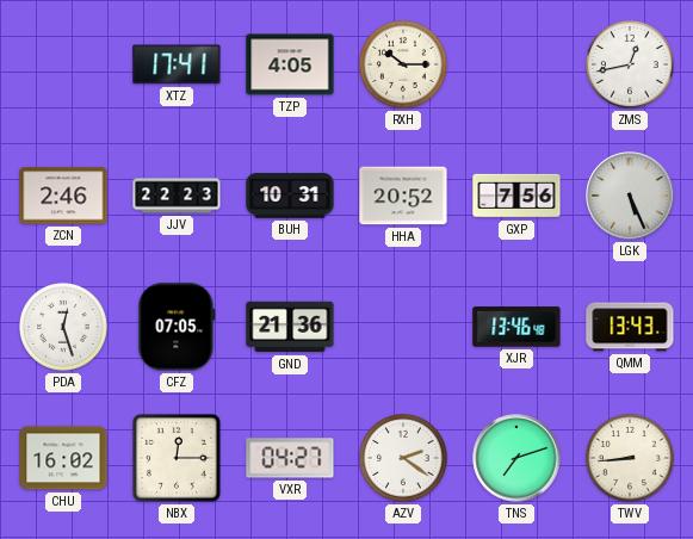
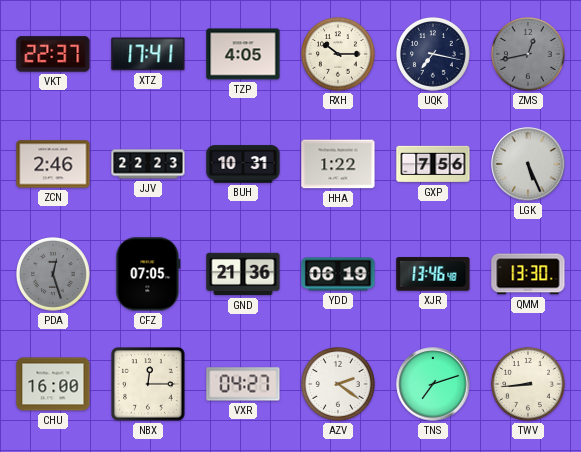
VKT: none -> 22:37
UQK: none -> 7:17
ZMS dial: white -> grey
HHA: 20:52 -> 1:22
PDA dial: white -> grey
YDD: none -> 06:19
QMM: 13:43 -> 13:30
CHU: 16:02 -> 16:00
